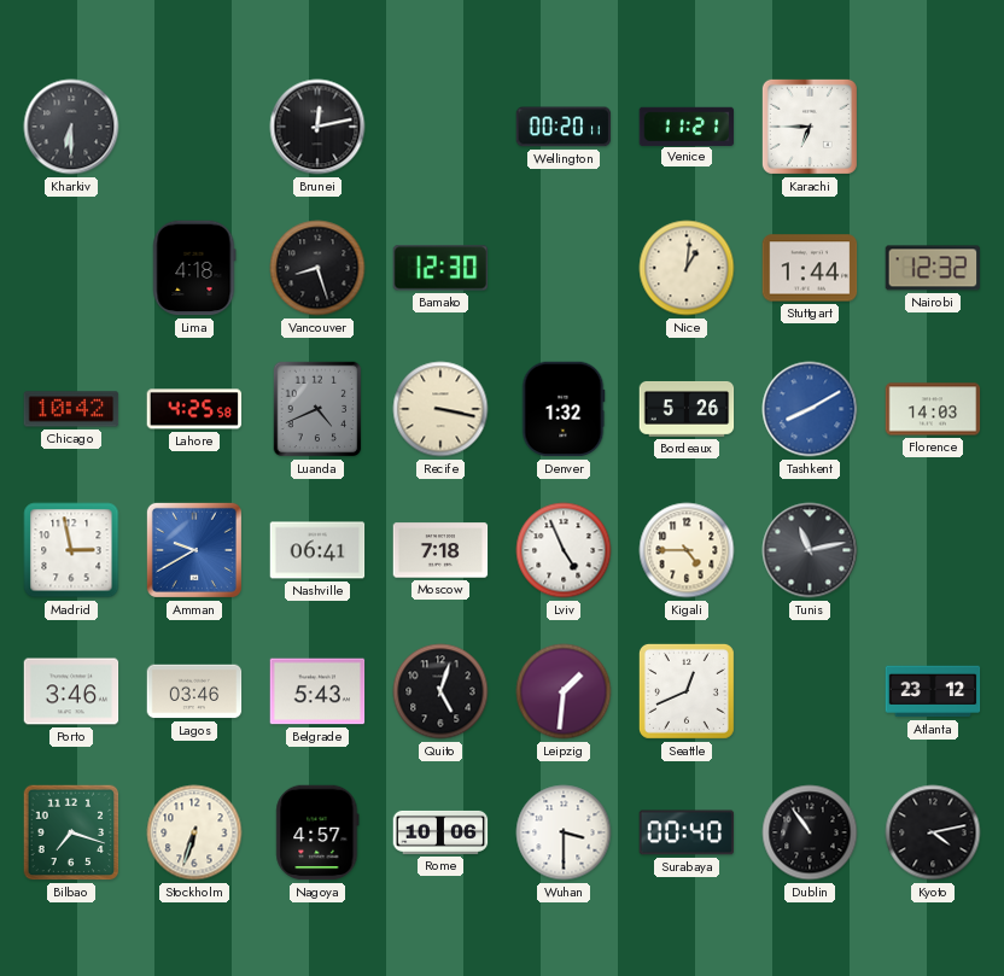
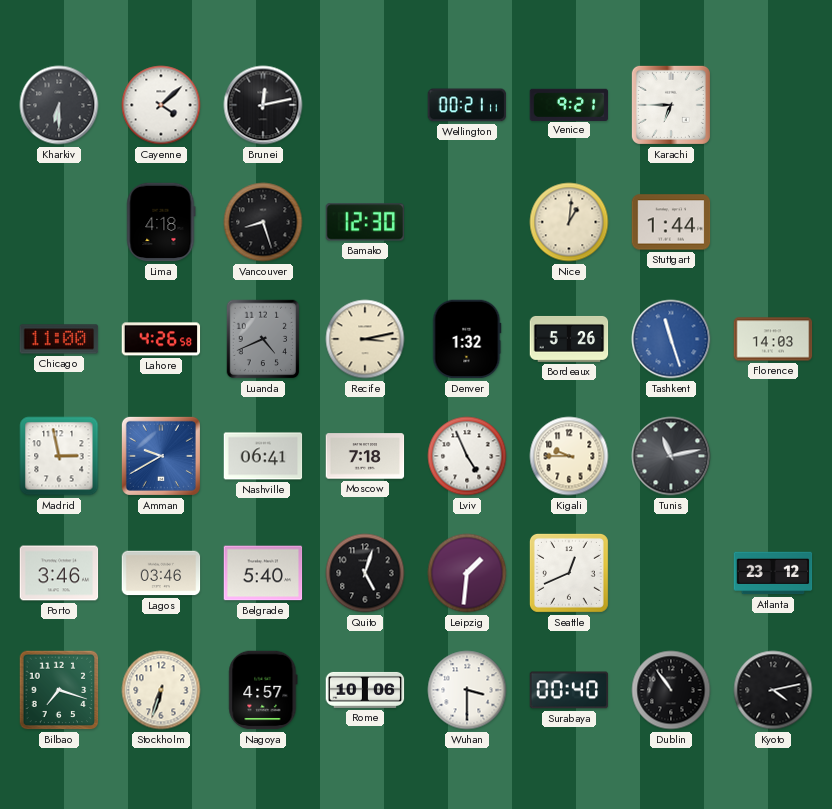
Cayenne: none -> 4:08
Wellington: 00:20 -> 00:21
Venice: 11:21 -> 9:21
Nairobi: 12:32 -> none
Chicago: 10:42 -> 11:00
Lahore: 4:25 -> 4:26
Recife: 3:17 -> 3:13
Tashkent: 8:10 -> 11:27
Kigali: 4:45 -> 9:45
Belgrade: 5:43 -> 5:40
